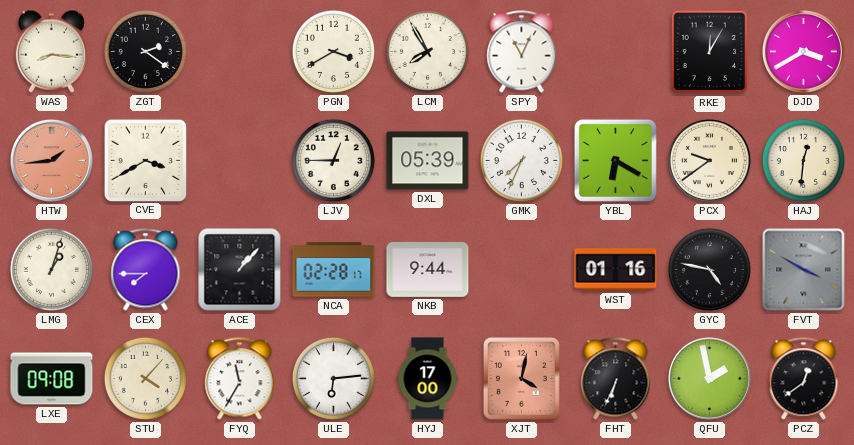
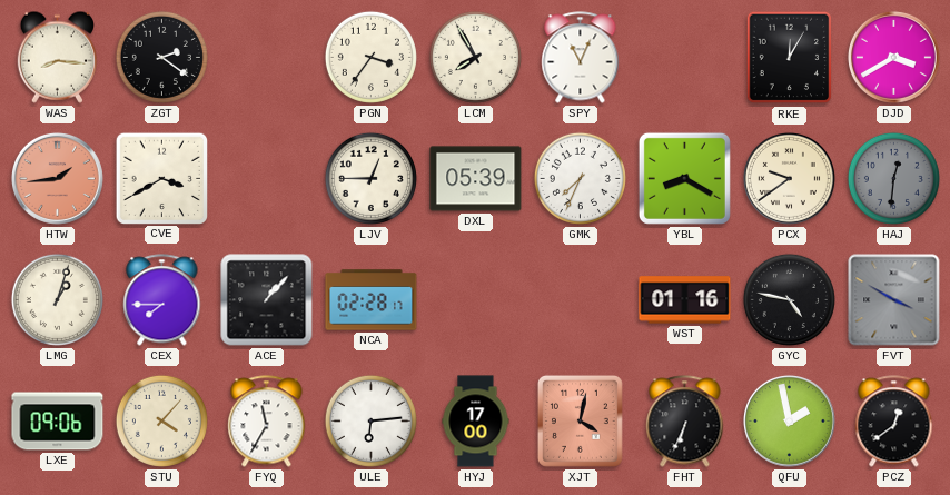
PGN: 3:40 -> 3:36
YBL: 6:20 -> 8:20
HAJ dial: cream -> grey
NKB: 9:44 -> none
LXE: 09:08 -> 09:06
